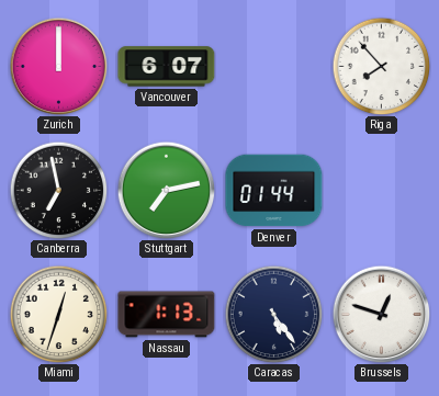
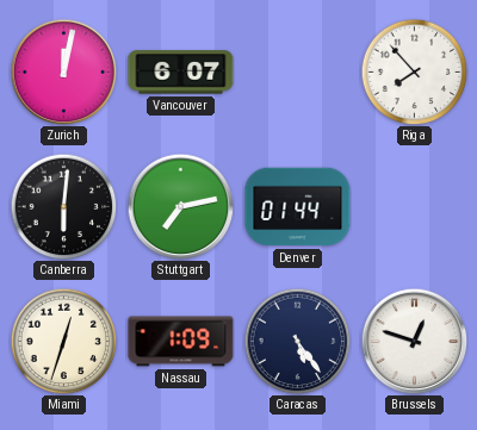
Zurich: 12:00 -> 12:02
Canberra: 6:58 -> 6:01
Nassau: 1:13 -> 1:09
